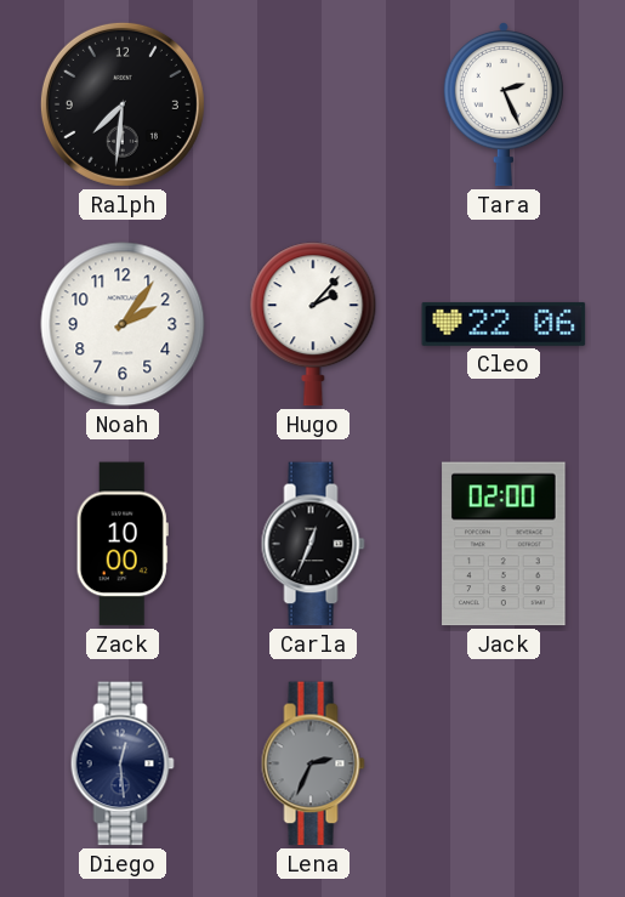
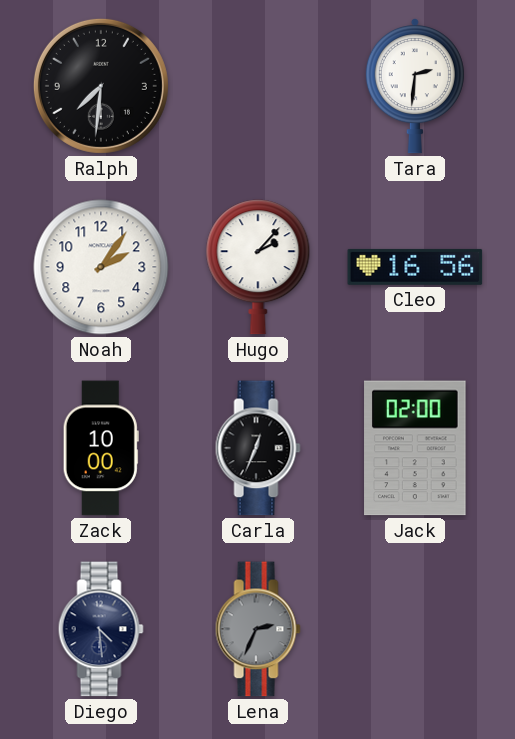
Tara: 2:26 -> 2:31
Cleo: 22:06 -> 16:56
Diego: 12:29 -> 4:29
